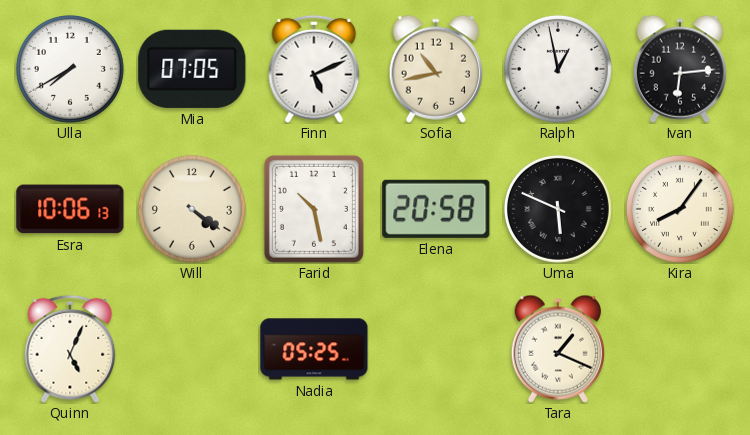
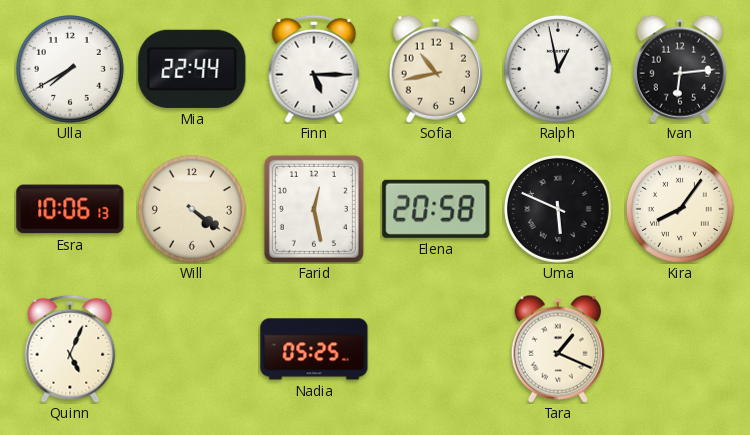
Mia: 07:05 -> 22:44
Finn: 5:11 -> 5:15
Farid: 10:28 -> 12:28
